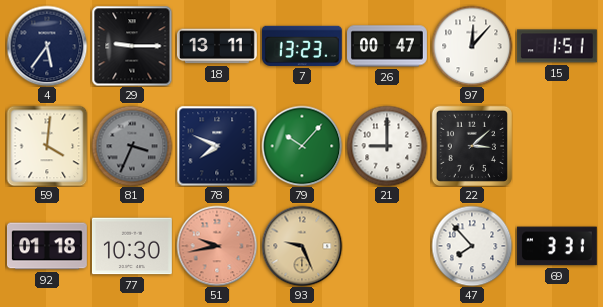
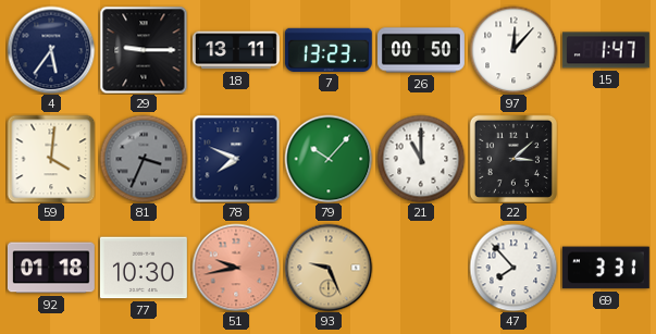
26: 00:47 -> 00:50
15: 1:51 -> 1:47
21: 9:00 -> 11:00
